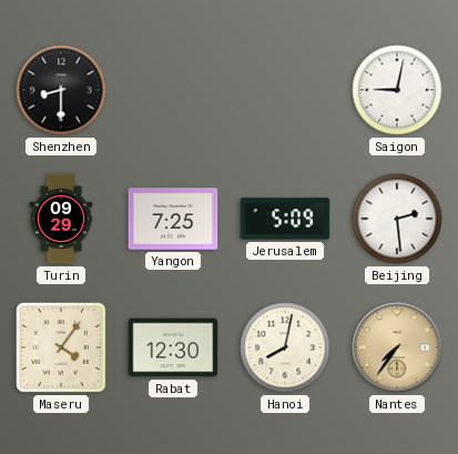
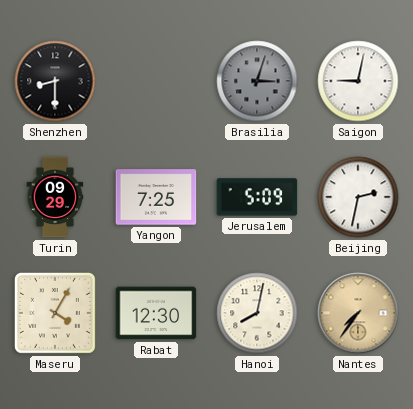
Brasilia: none -> 3:03
Beijing: 2:29 -> 2:32
Maseru: 4:06 -> 4:05
